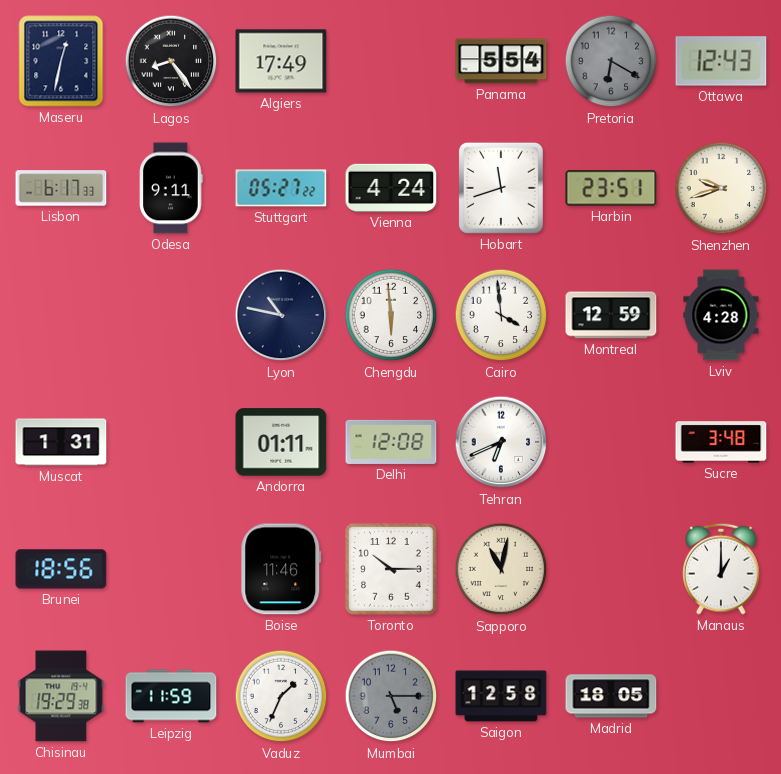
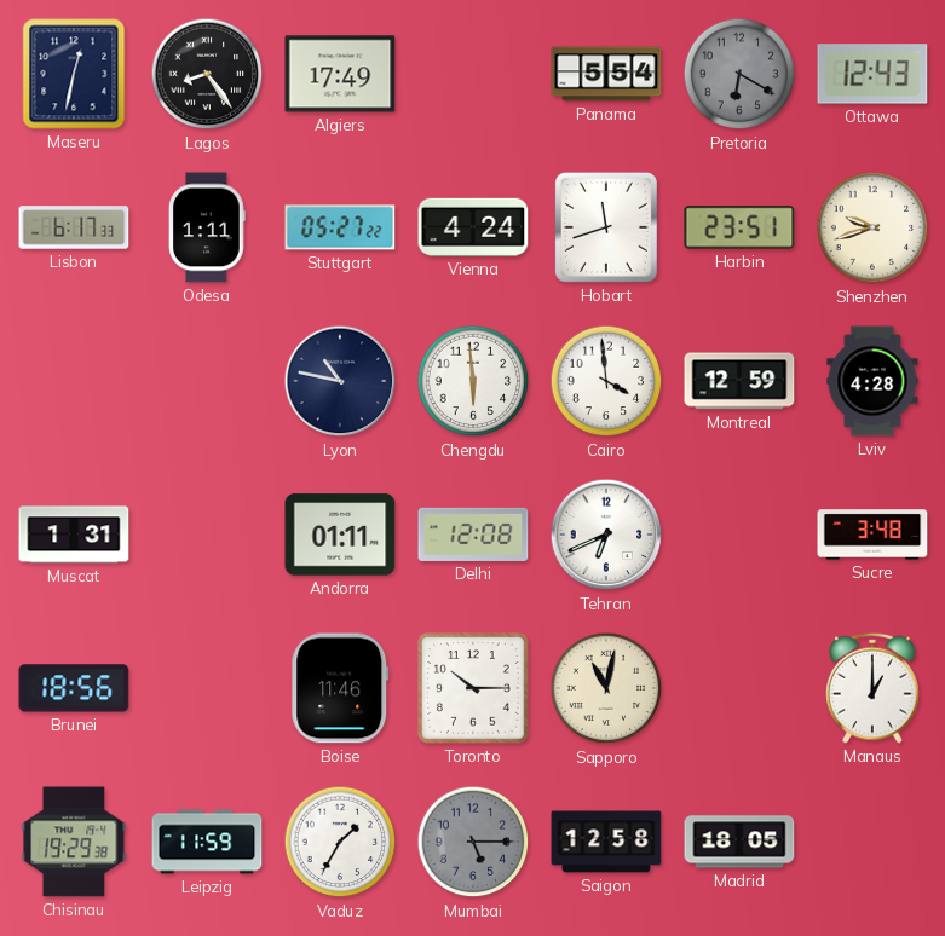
Odesa: 9:11 -> 1:11
Vaduz: 1:34 -> 1:35
